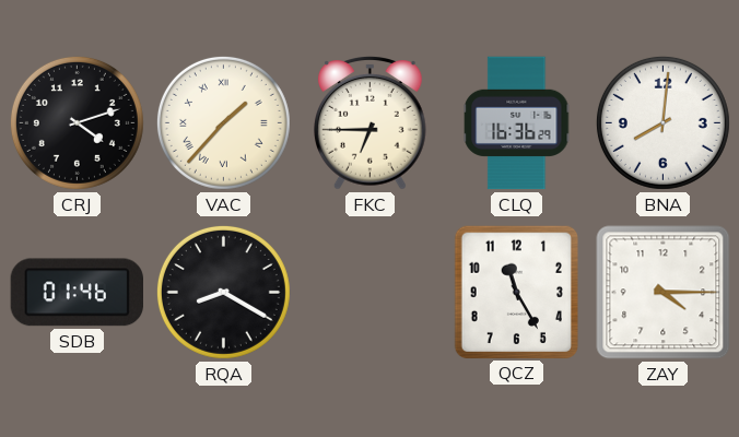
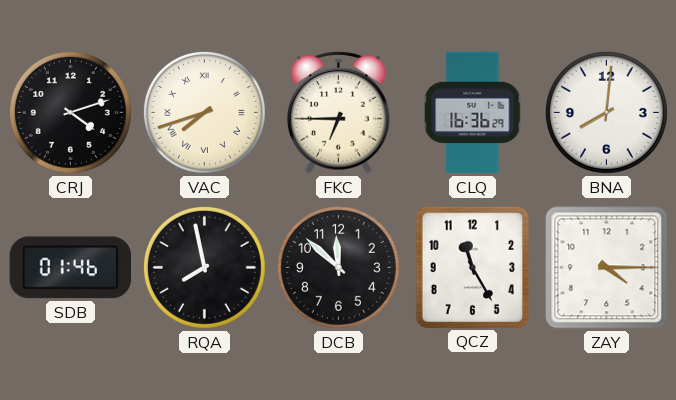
VAC: 1:37 -> 7:42
RQA: 8:20 -> 7:58
DCB: none -> 11:52
